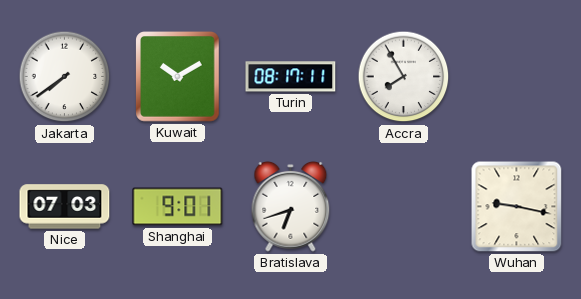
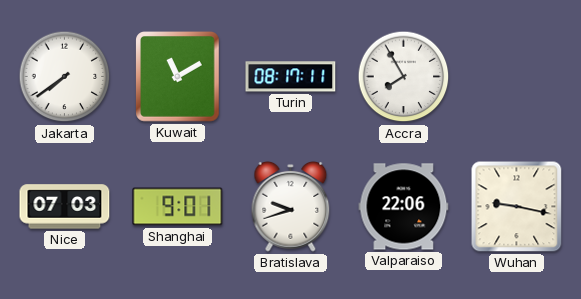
Kuwait: 10:10 -> 11:10
Bratislava: 6:42 -> 9:42
Valparaiso: none -> 22:06
